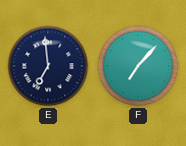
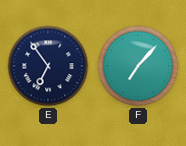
E: 6:59 -> 6:54
